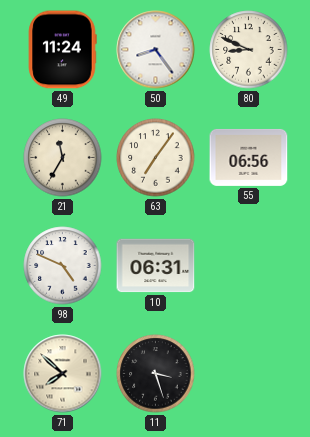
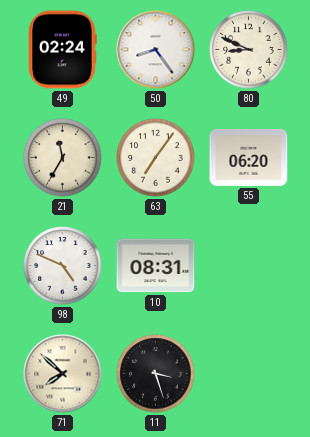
49: 11:24 -> 02:24
55: 06:56 -> 06:20
10: 06:31 -> 08:31
